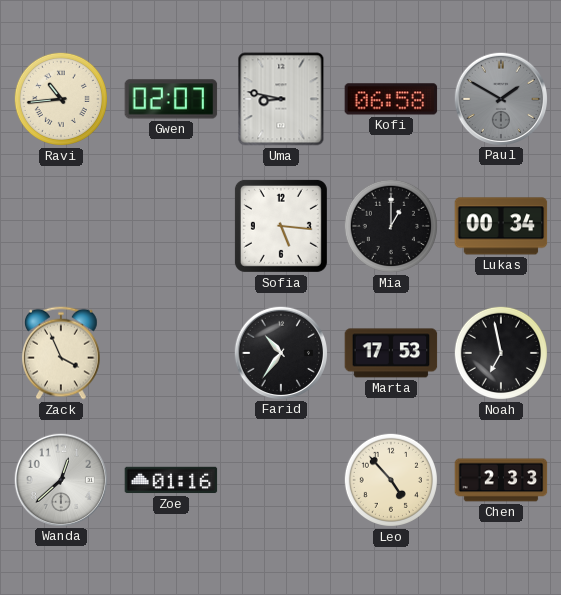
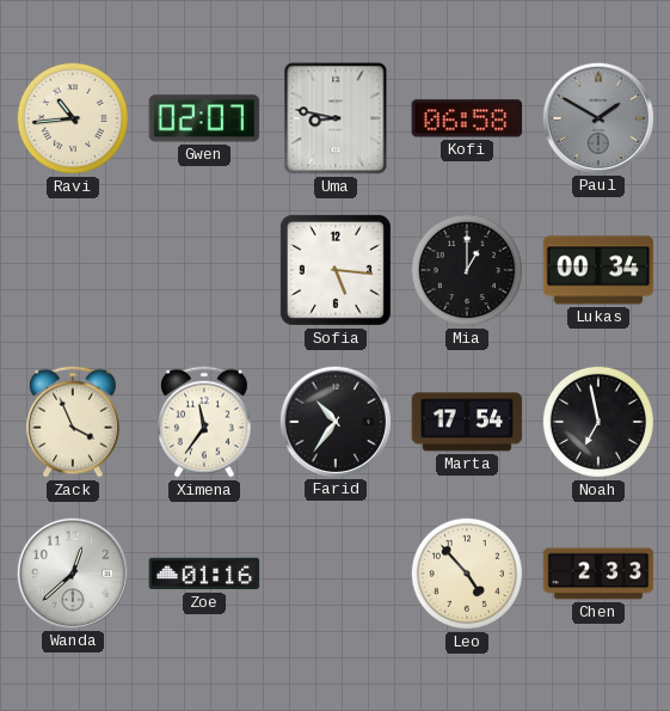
Ximena: none -> 11:36
Marta: 17:53 -> 17:54
